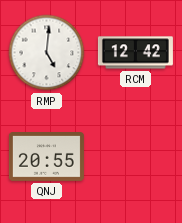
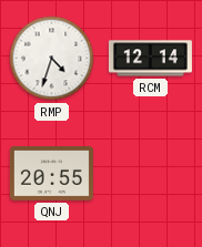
RMP: 5:01 -> 4:33
RCM: 12:42 -> 12:14
